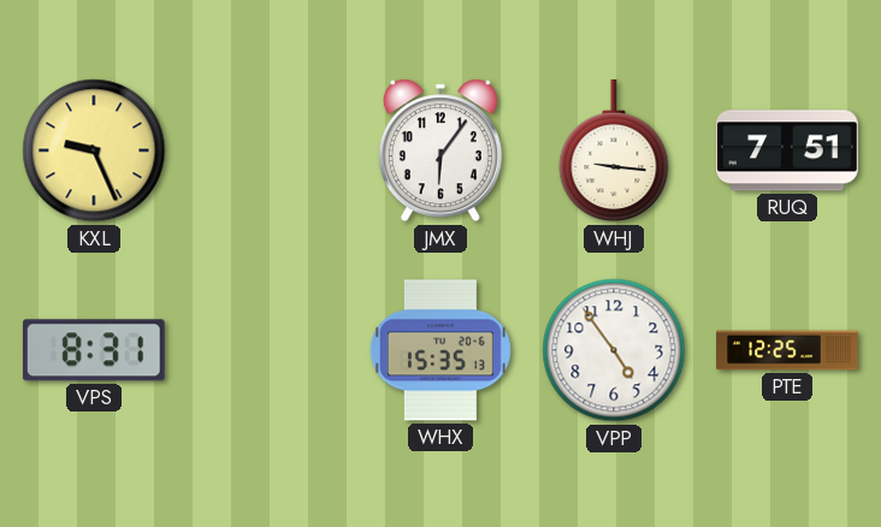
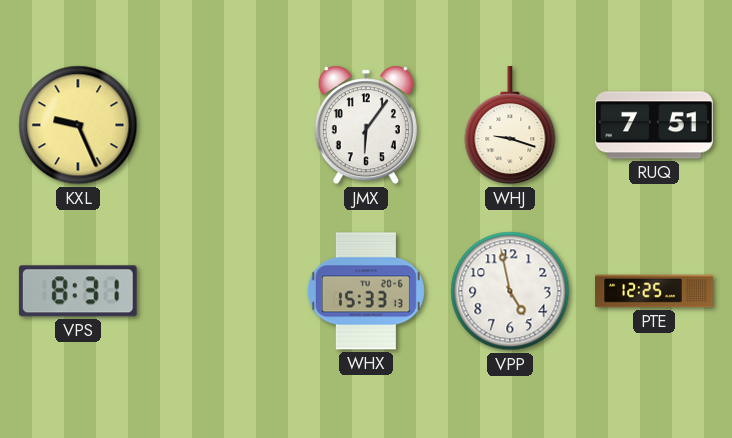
WHJ: 9:16 -> 9:18
WHX: 15:35 -> 15:33
VPP: 4:54 -> 4:58
